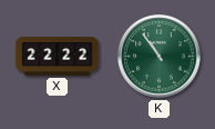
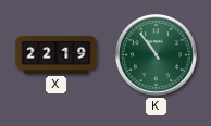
X: 22:22 -> 22:19
